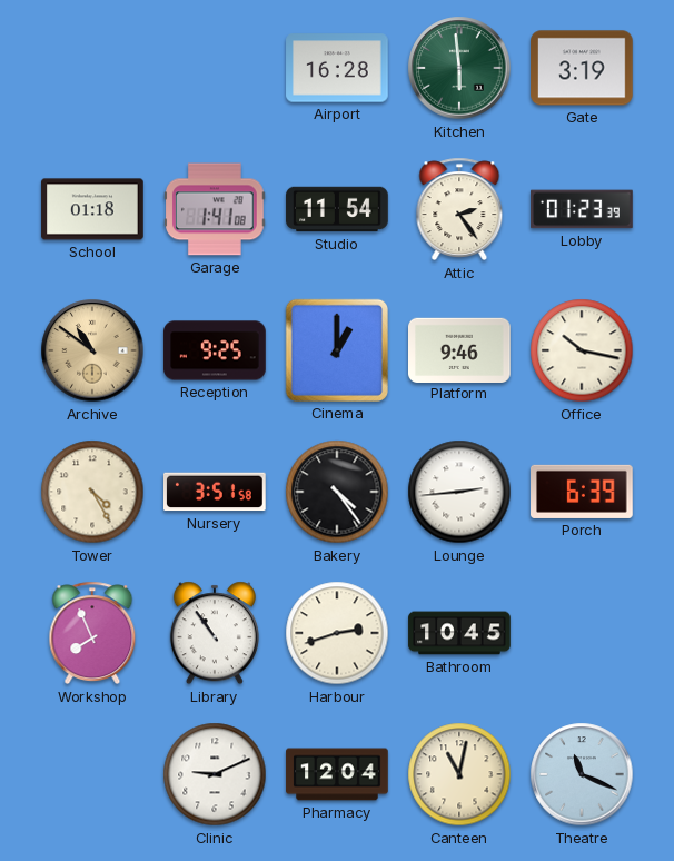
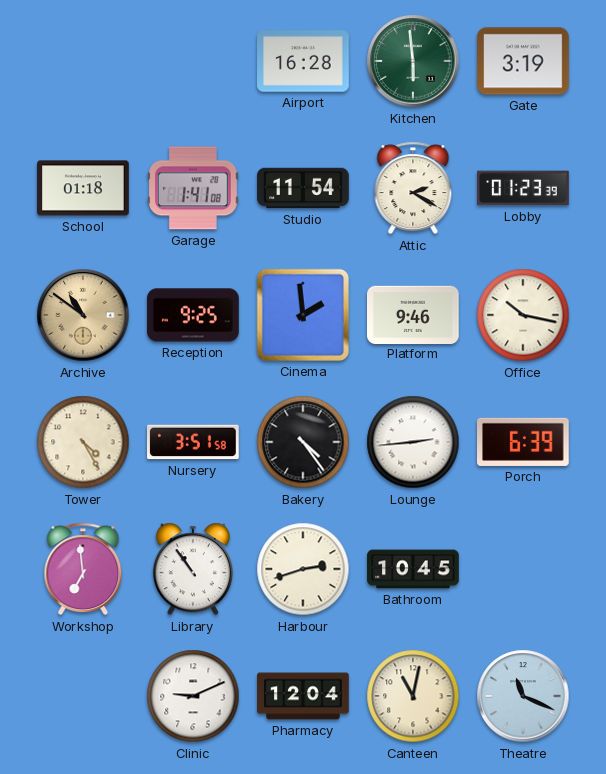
Attic: 2:24 -> 2:20
Cinema: 1:00 -> 1:59
Workshop: 7:56 -> 6:59
